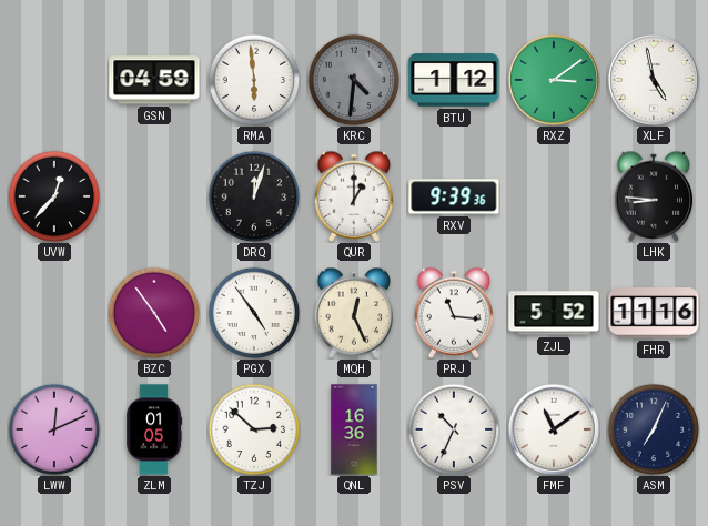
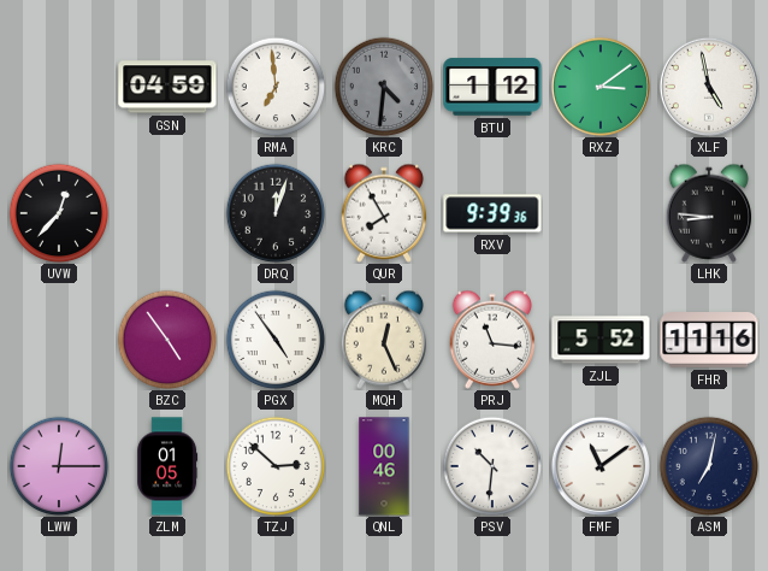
RMA: 5:59 -> 6:59
QUR: 1:00 -> 7:55
LWW: 12:11 -> 12:15
QNL: 16:36 -> 00:46
PSV: 10:34 -> 10:31
ASM: 7:04 -> 7:02
